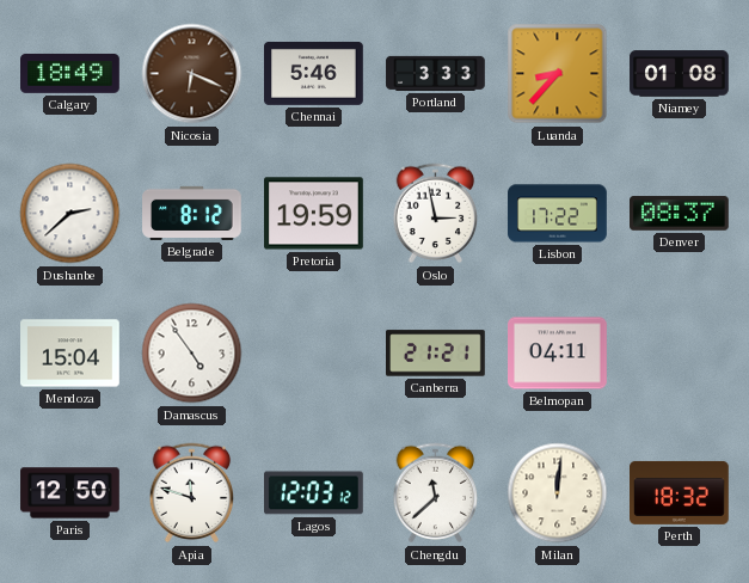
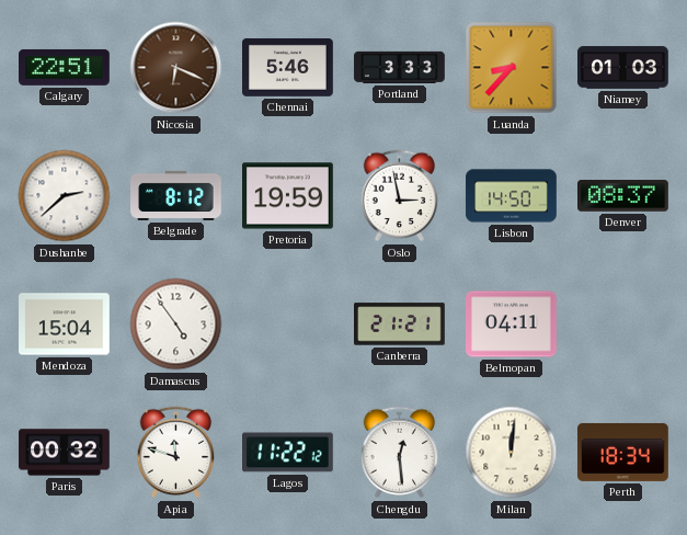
Calgary: 18:49 -> 22:51
Niamey: 01:08 -> 01:03
Lisbon: 17:22 -> 14:50
Paris: 12:50 -> 00:32
Lagos: 12:03 -> 11:22
Chengdu: 11:38 -> 12:29
Perth: 18:32 -> 18:34
